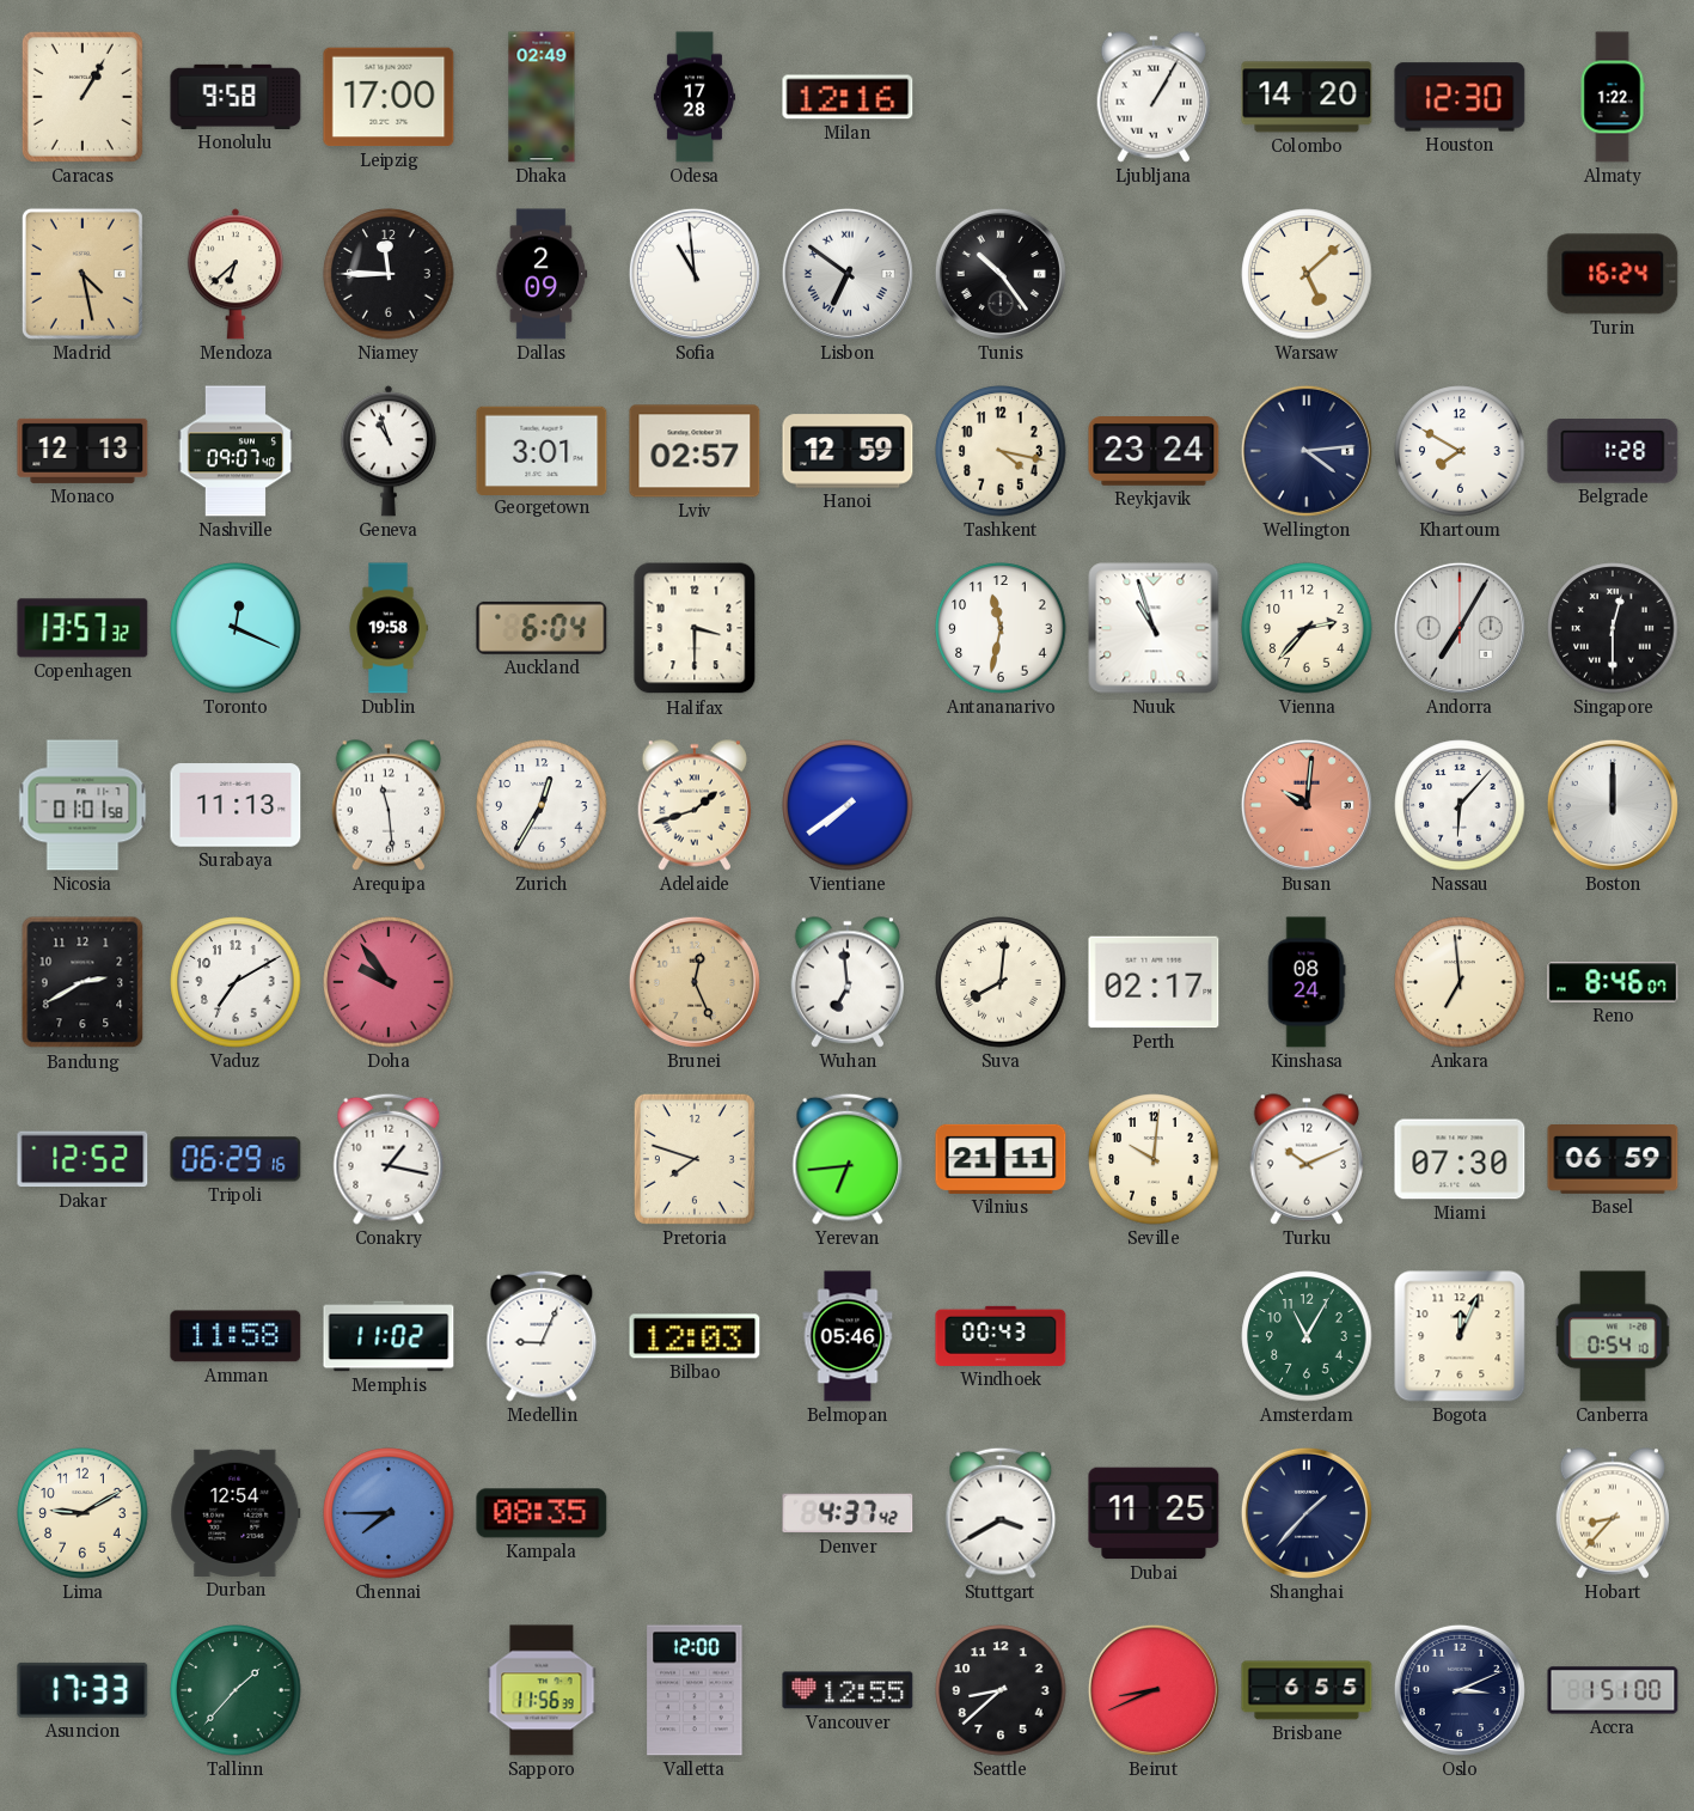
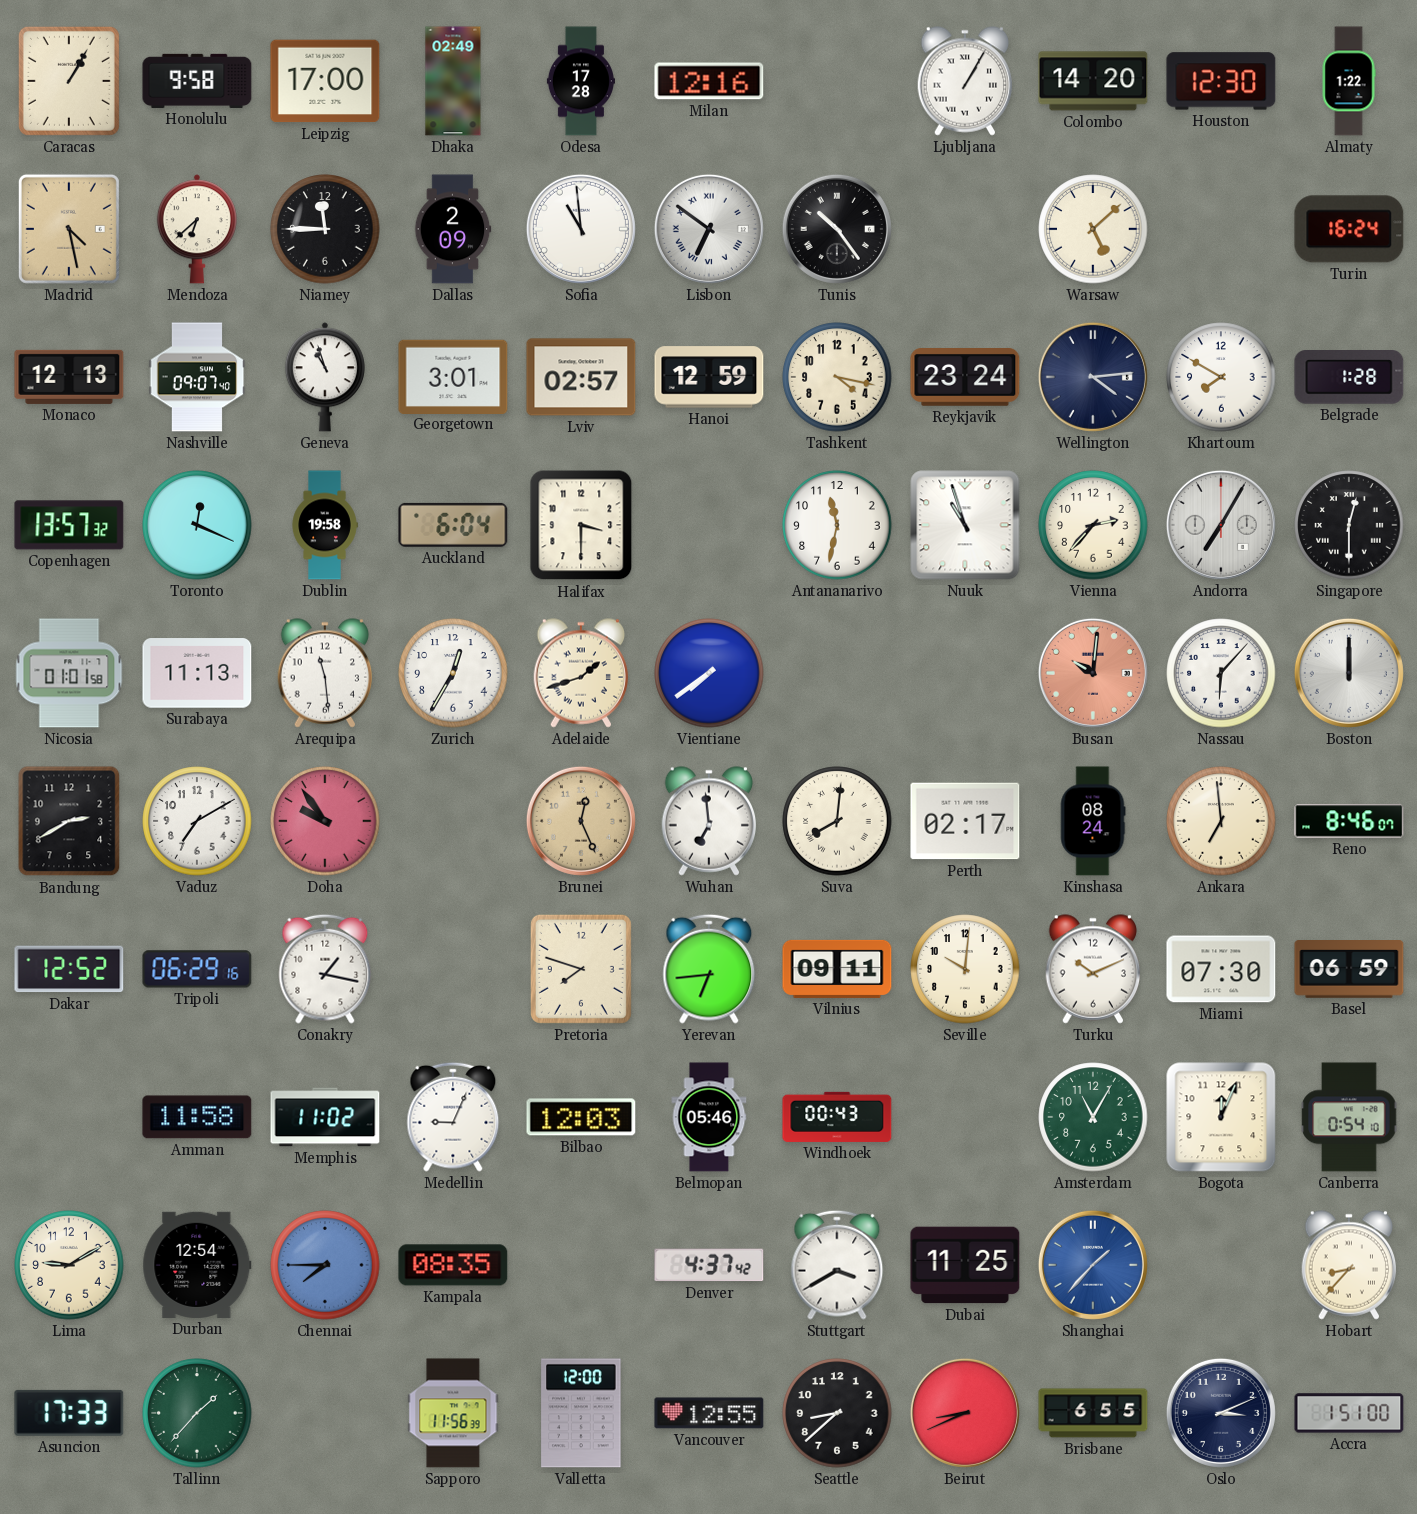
Vilnius: 21:11 -> 09:11
Shanghai dial: navy -> blue
